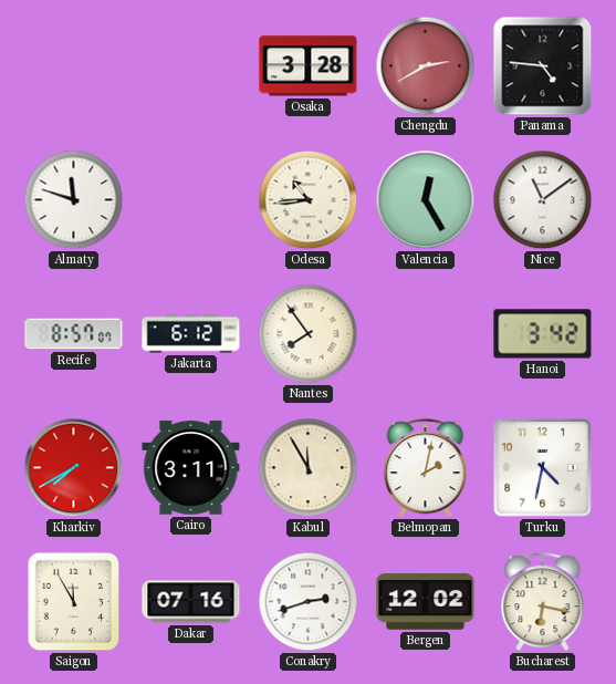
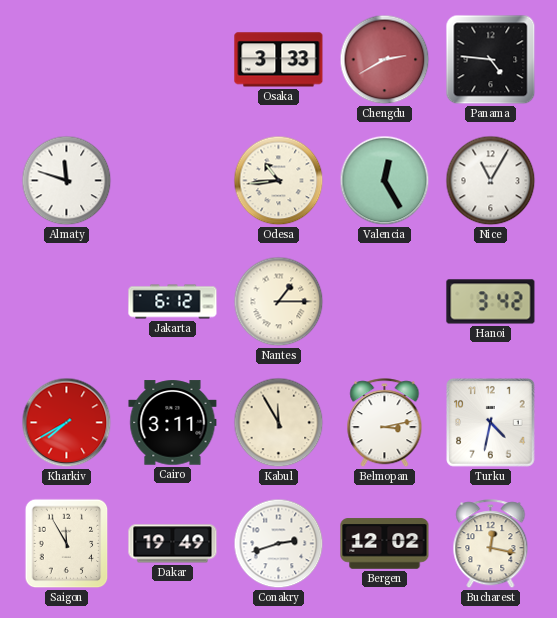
Osaka: 3:28 -> 3:33
Nice: 11:09 -> 11:05
Recife: 8:57 -> none
Nantes: 7:54 -> 1:15
Belmopan: 2:02 -> 3:13
Dakar: 07:16 -> 19:49
Bucharest: 6:17 -> 12:17
